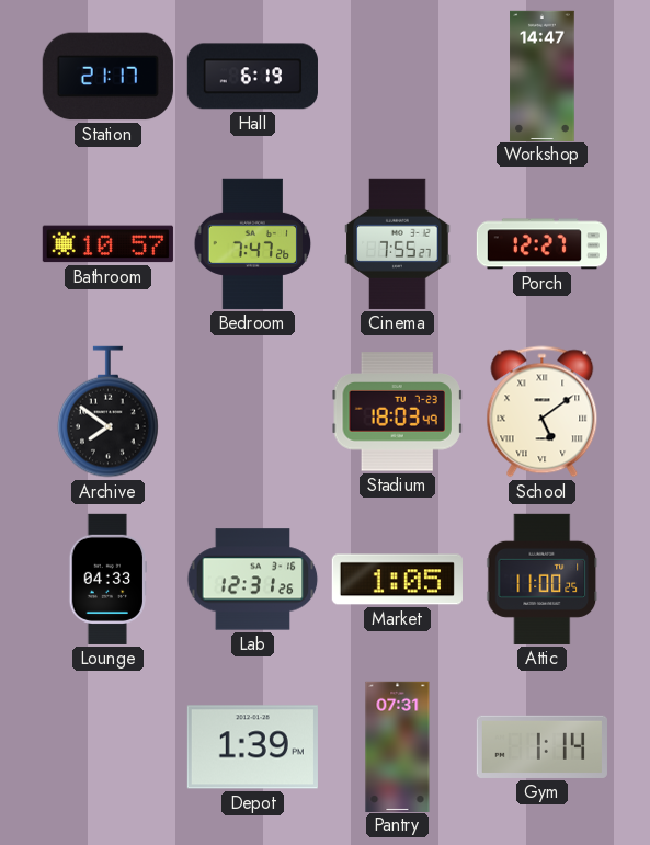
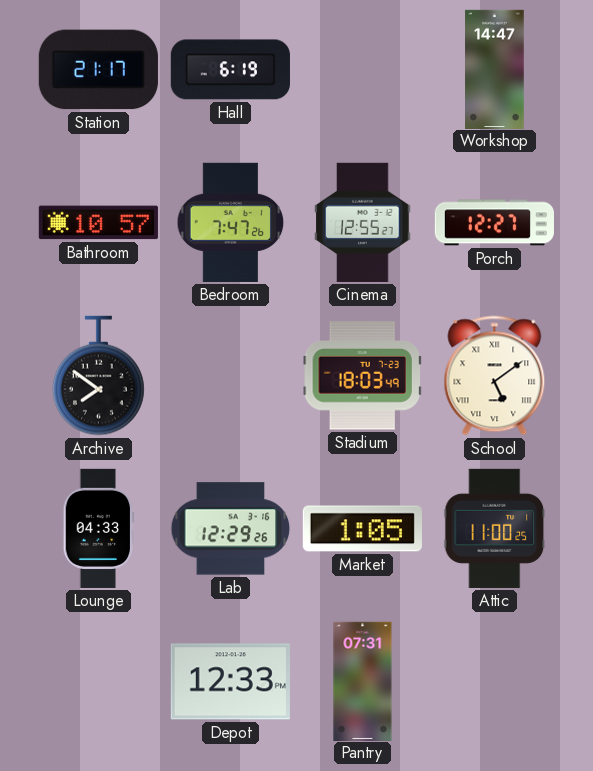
Cinema: 7:55 -> 12:55
Lab: 12:31 -> 12:29
Depot: 1:39 -> 12:33
Gym: 1:14 -> none
